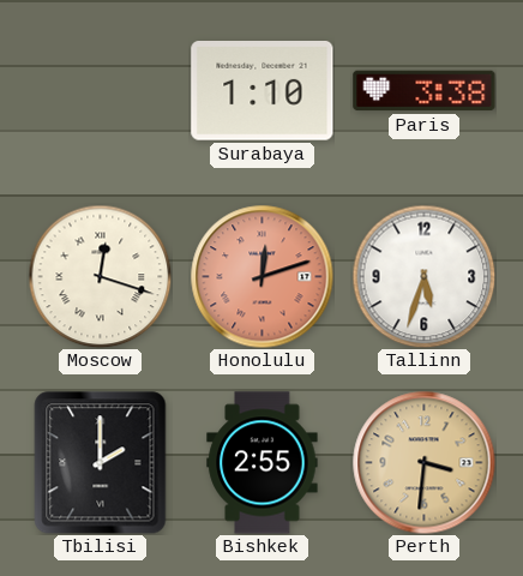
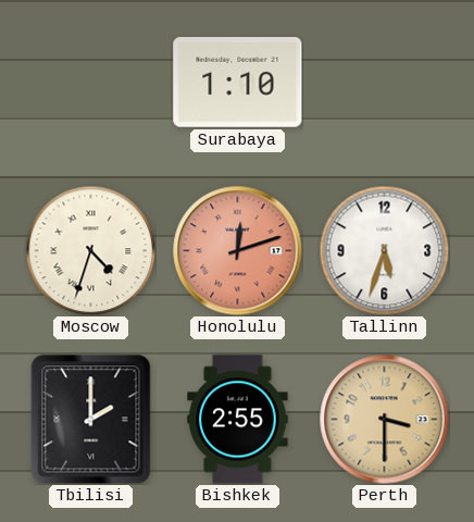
Paris: 3:38 -> none
Moscow: 12:18 -> 4:33
Perth: 3:31 -> 3:30
